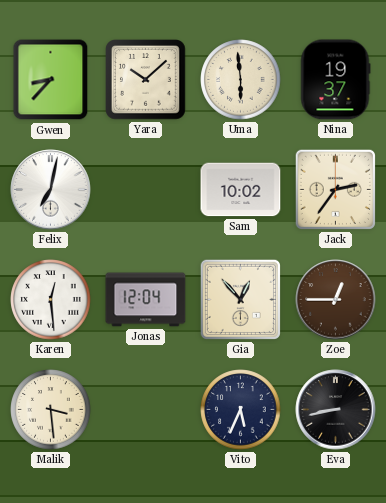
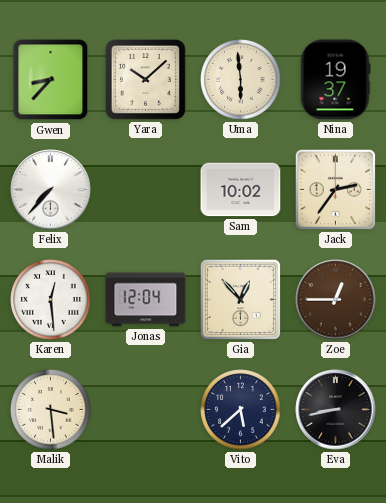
Felix: 7:02 -> 7:37
Vito: 5:34 -> 5:38
